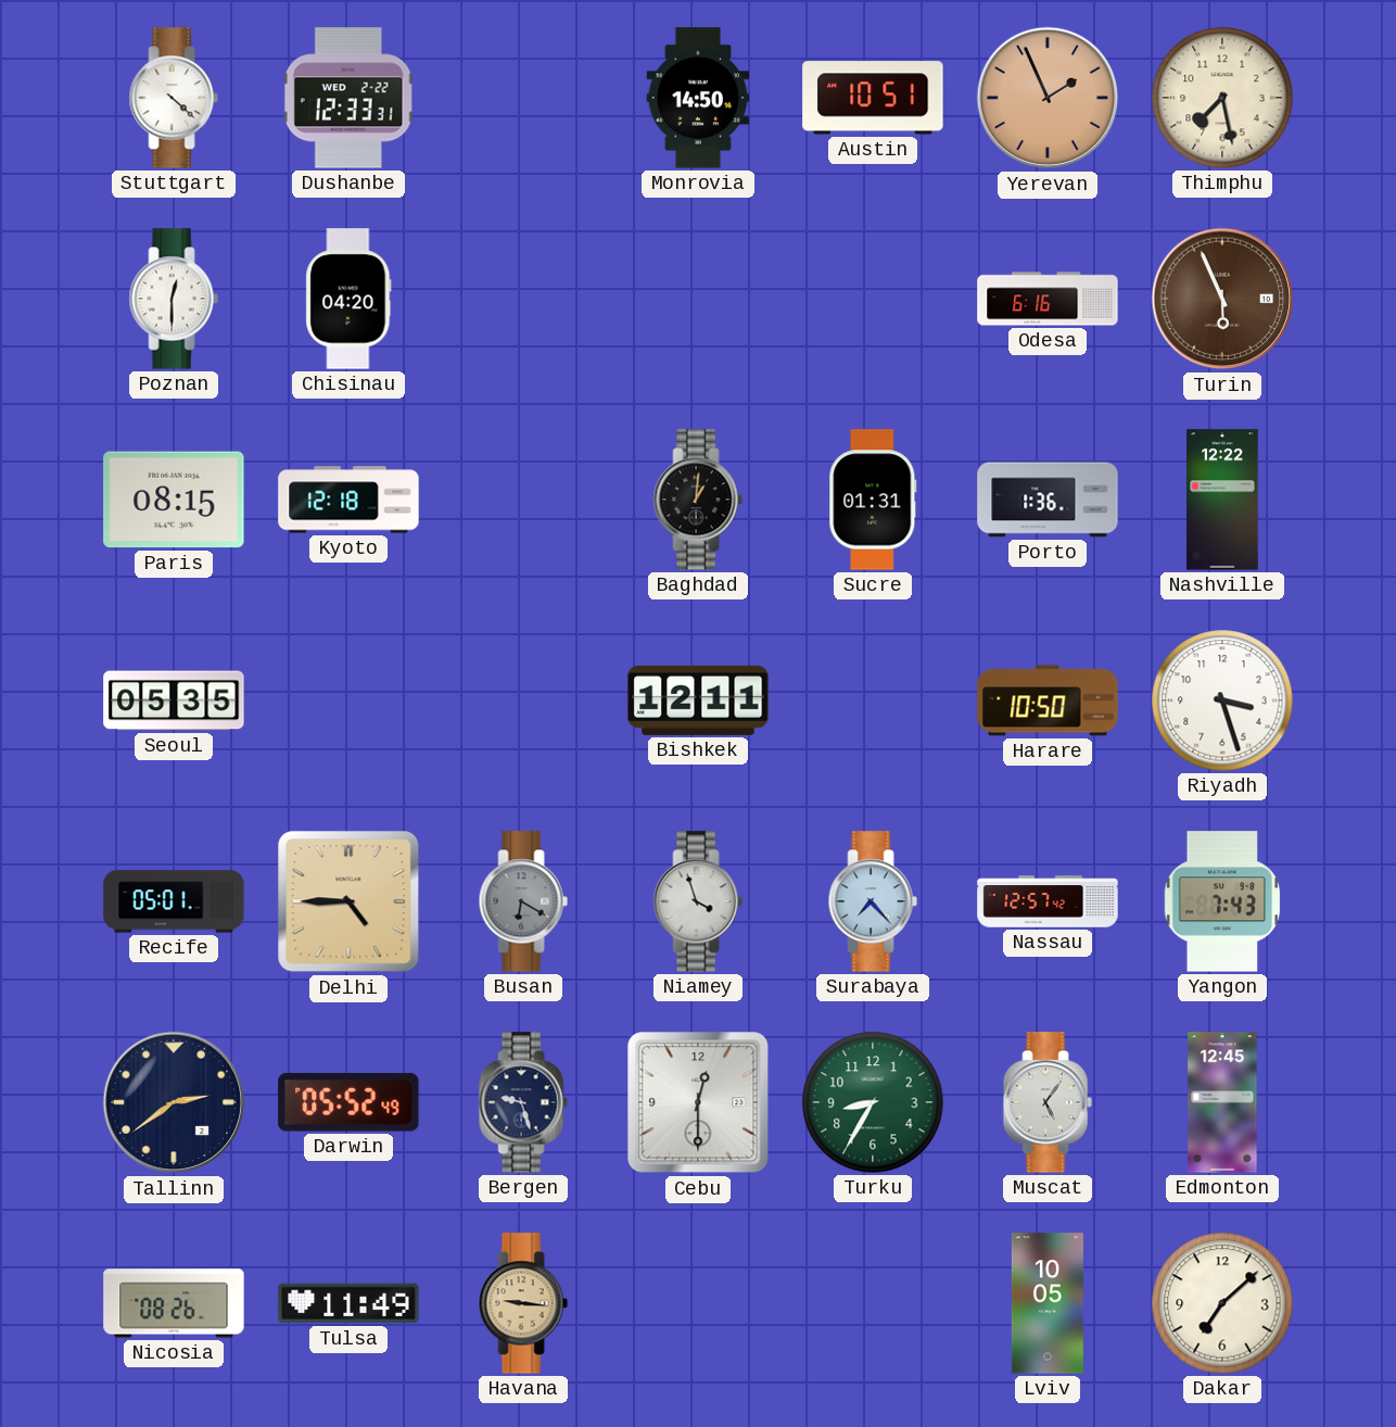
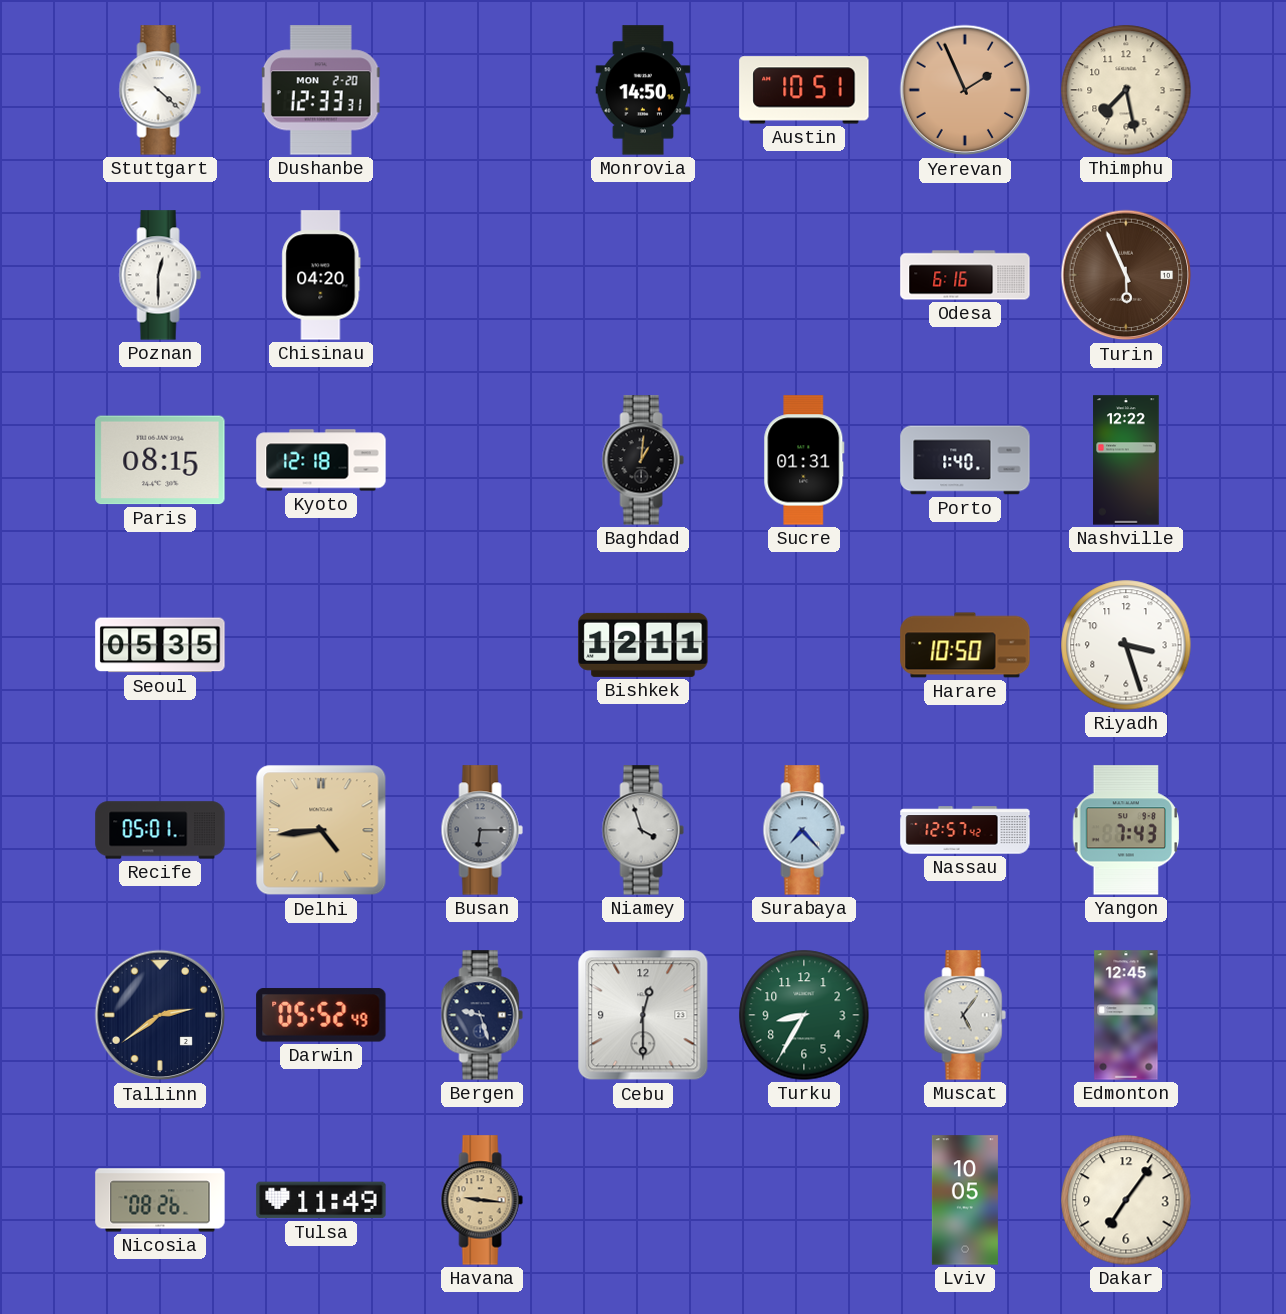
Dushanbe date: WED 2-22 -> MON 2-20
Porto: 1:36 -> 1:40
Delhi: 4:45 -> 4:44
Busan: 6:20 -> 6:15
Dakar: 7:08 -> 7:06
